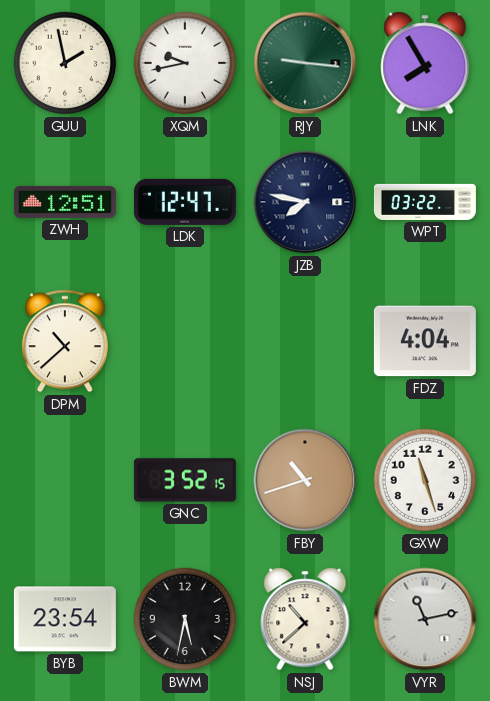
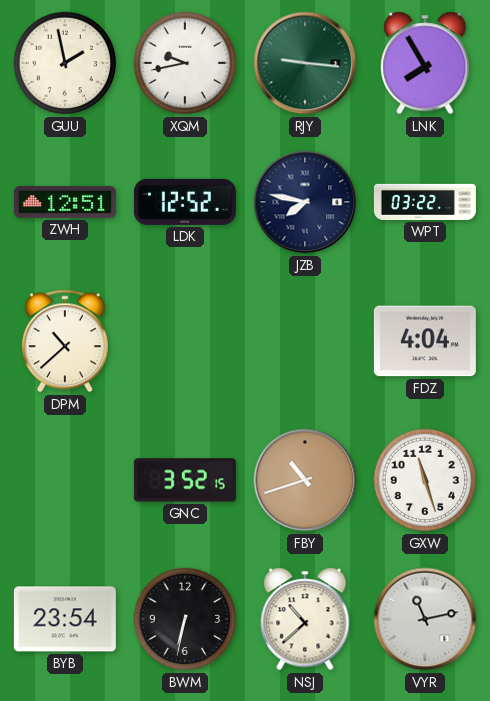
LDK: 12:47 -> 12:52
BWM: 5:32 -> 6:32
